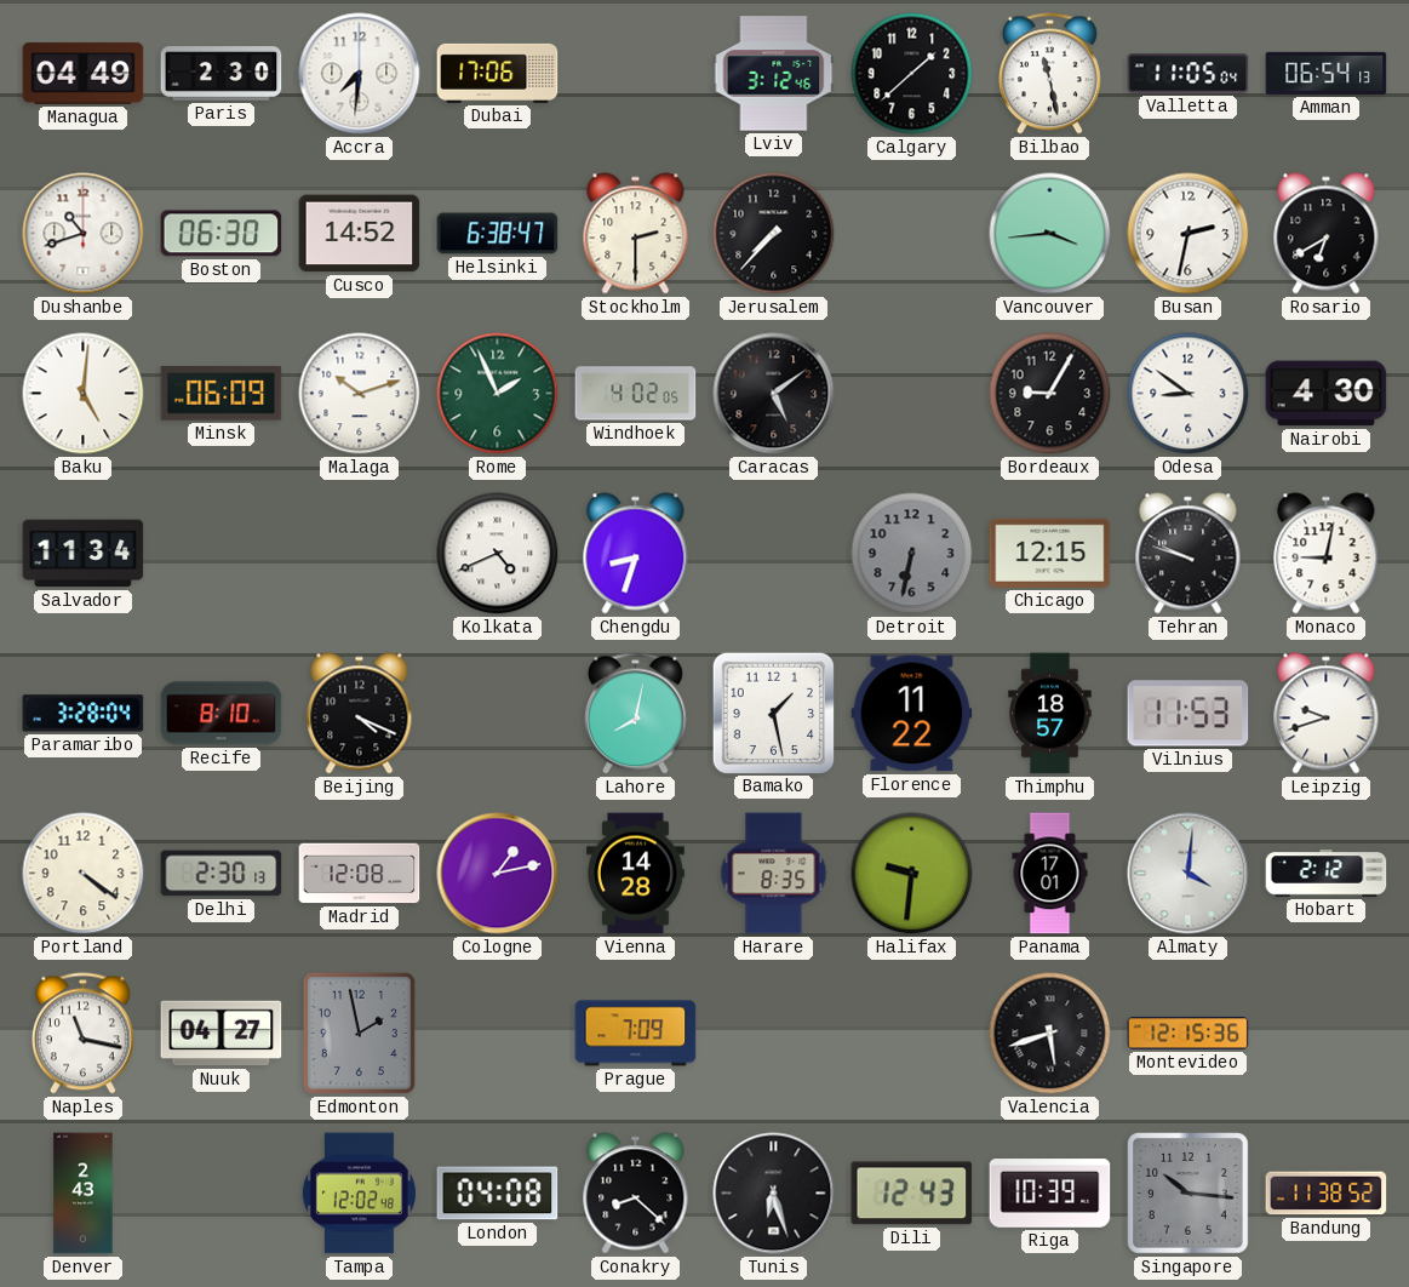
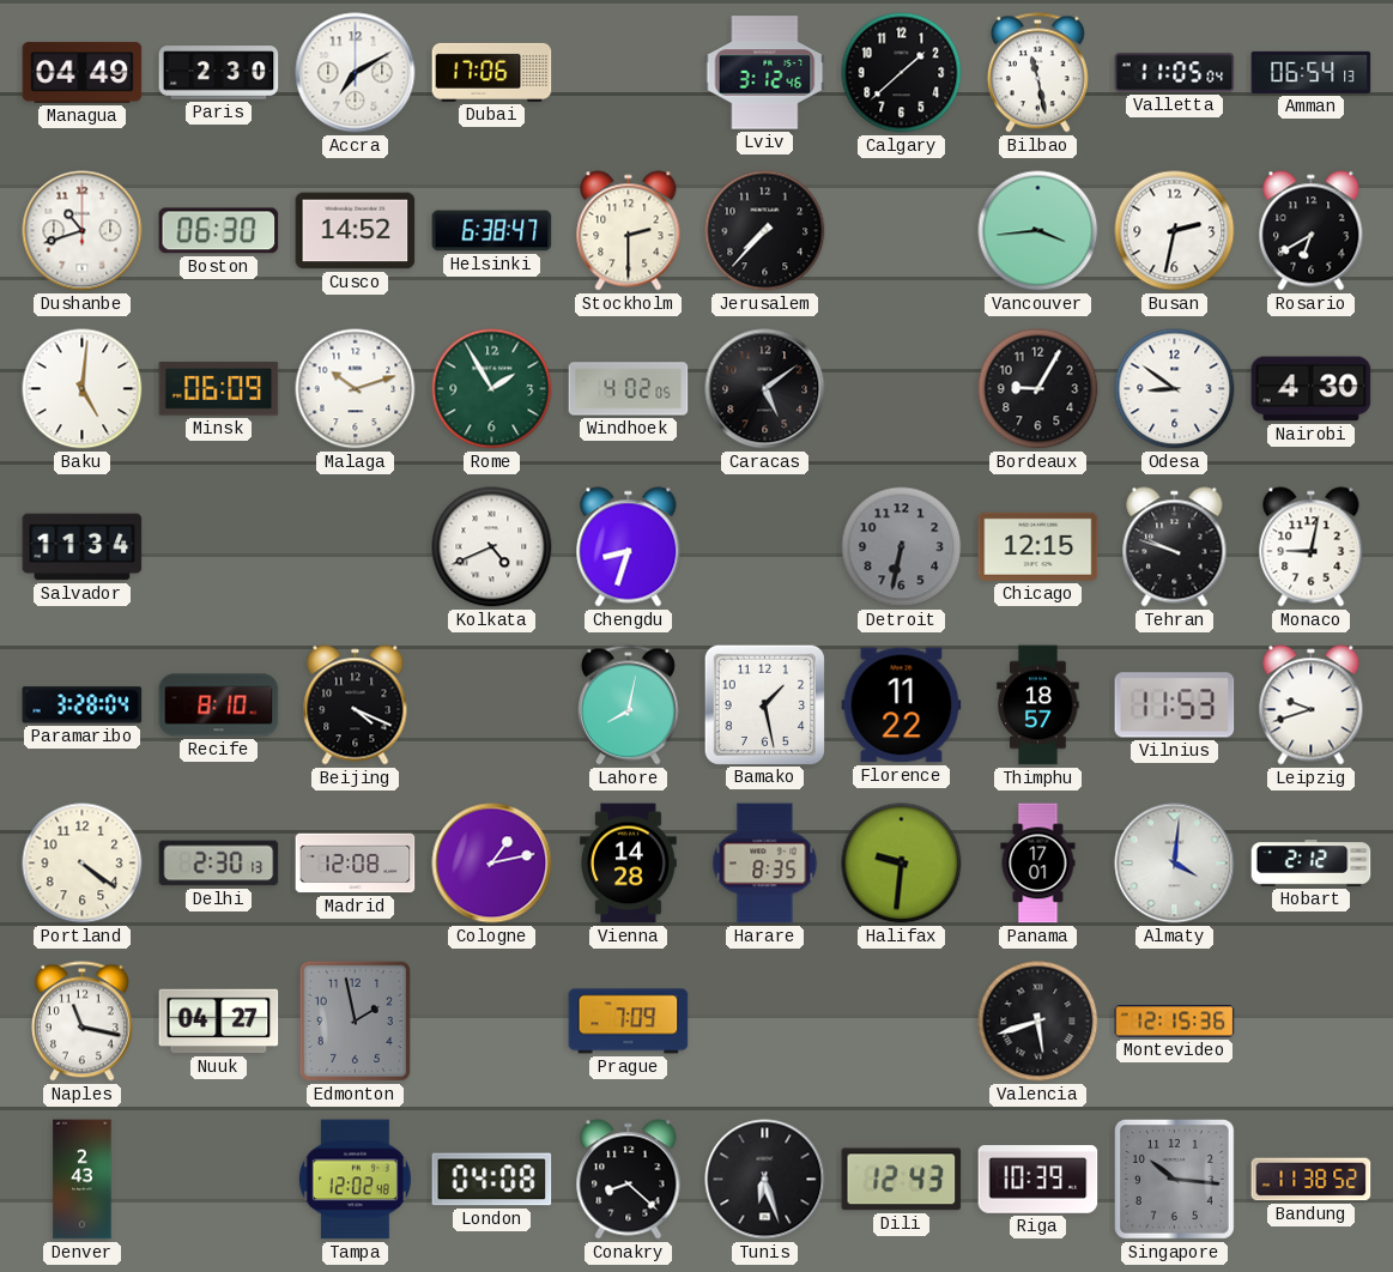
Accra: 7:31 -> 7:10
Rome: 1:56 -> 1:55
